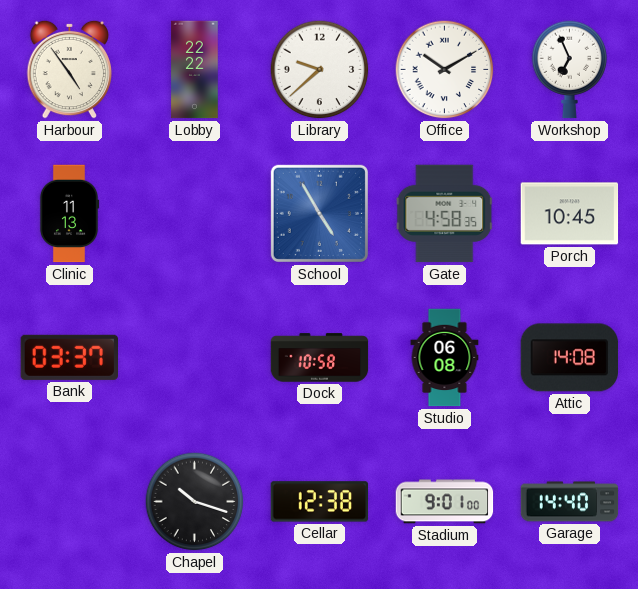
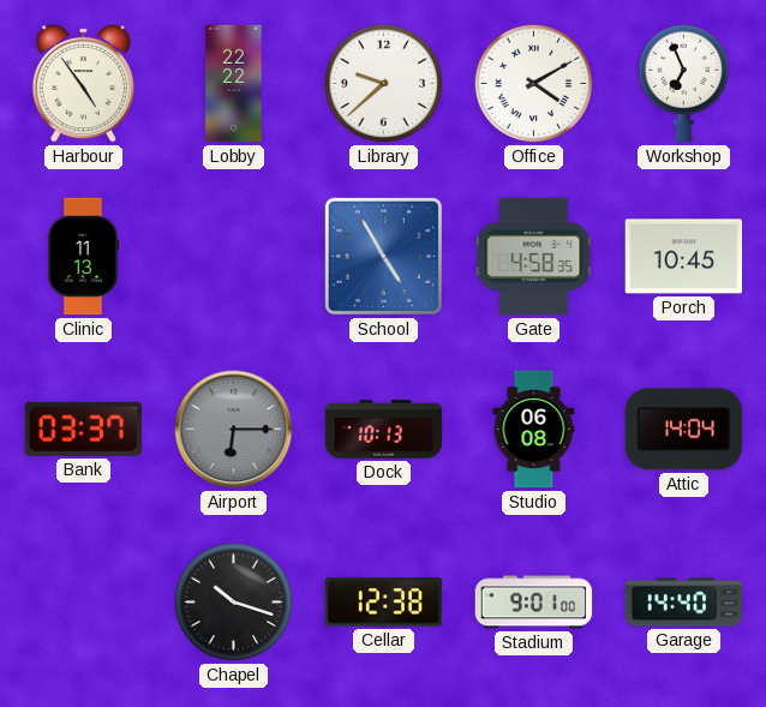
Office: 10:10 -> 4:10
Airport: none -> 6:15
Dock: 10:58 -> 10:13
Attic: 14:08 -> 14:04
